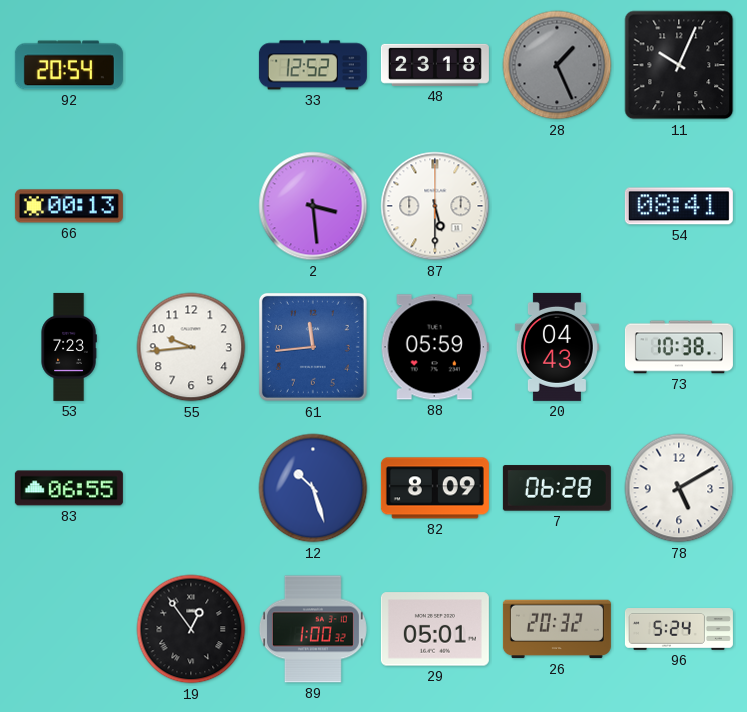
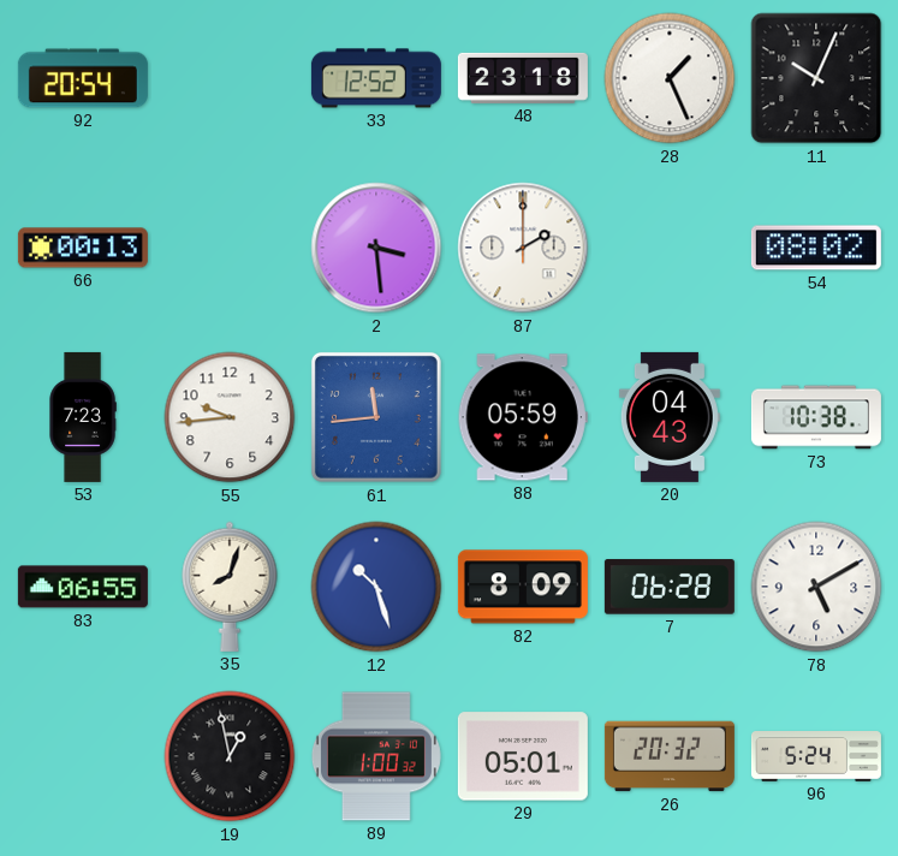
28 dial: grey -> white
87: 5:30 -> 2:00
54: 08:41 -> 08:02
35: none -> 8:03
19: 12:54 -> 12:58
